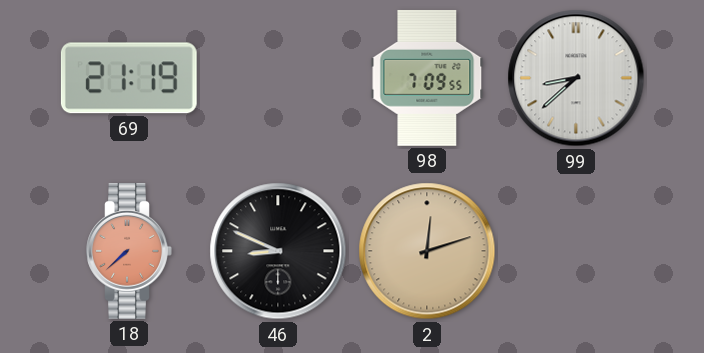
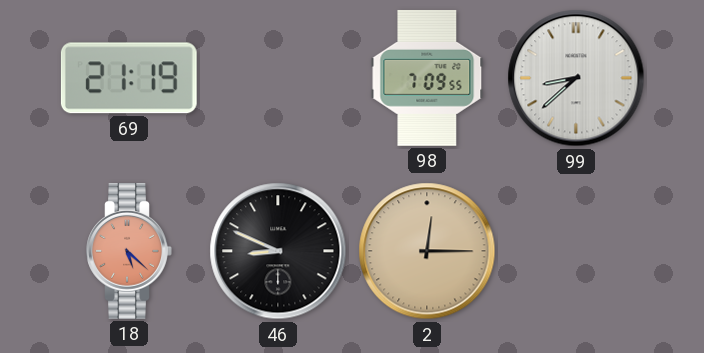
18: 7:38 -> 5:22
2: 12:12 -> 12:15
